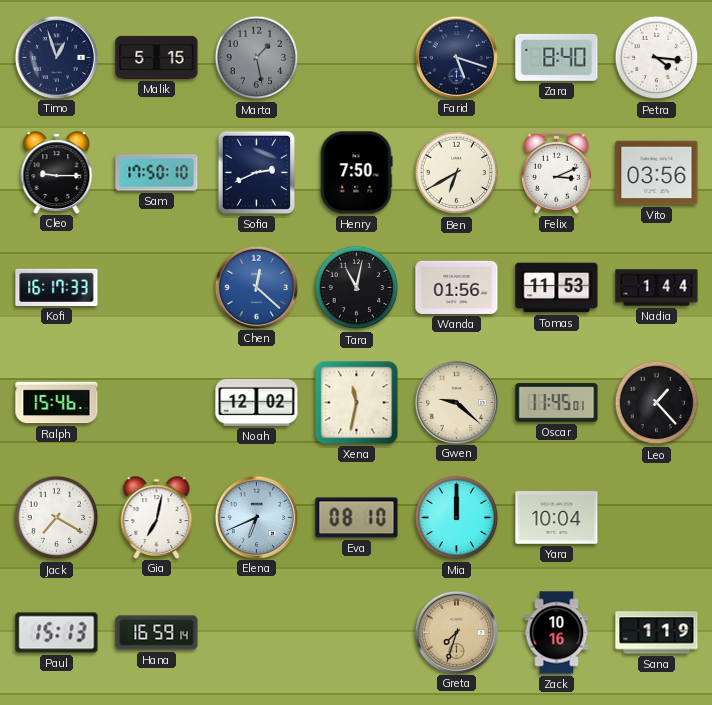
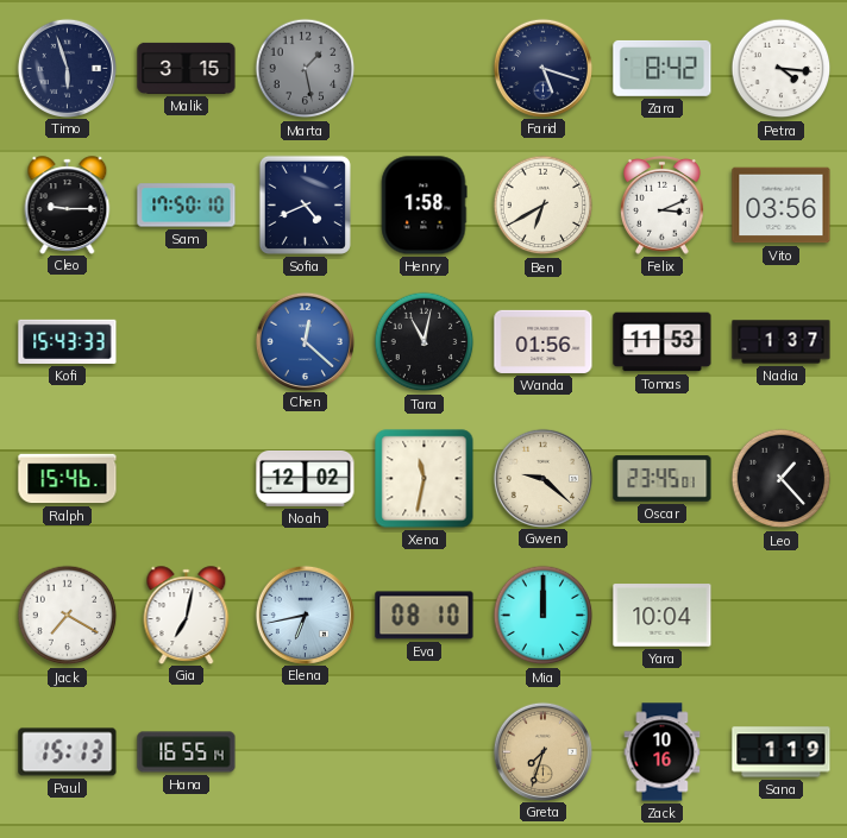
Timo: 12:57 -> 5:57
Malik: 5:15 -> 3:15
Zara: 8:40 -> 8:42
Sofia: 2:41 -> 4:41
Henry: 7:50 -> 1:58
Kofi: 16:17 -> 15:43
Nadia: 1:44 -> 1:37
Oscar: 11:45 -> 23:45
Elena: 6:41 -> 6:43
Hana: 16:59 -> 16:55
